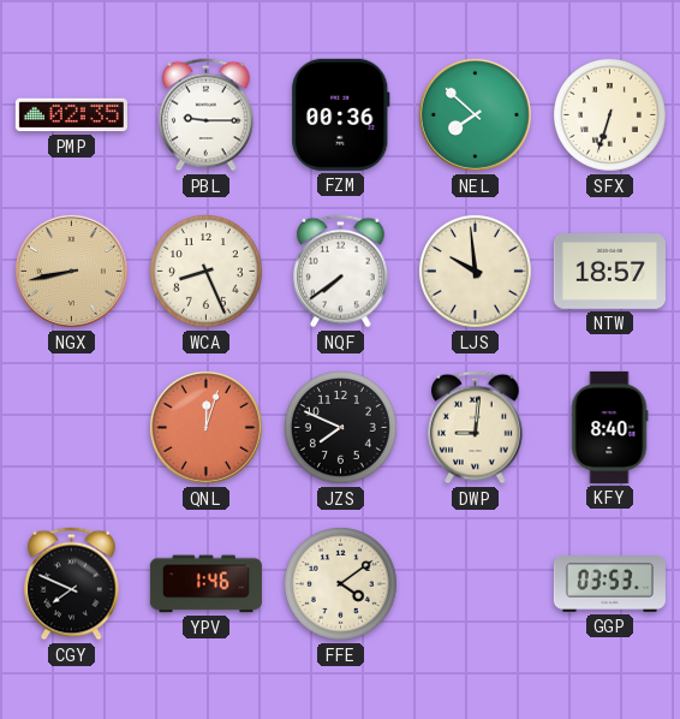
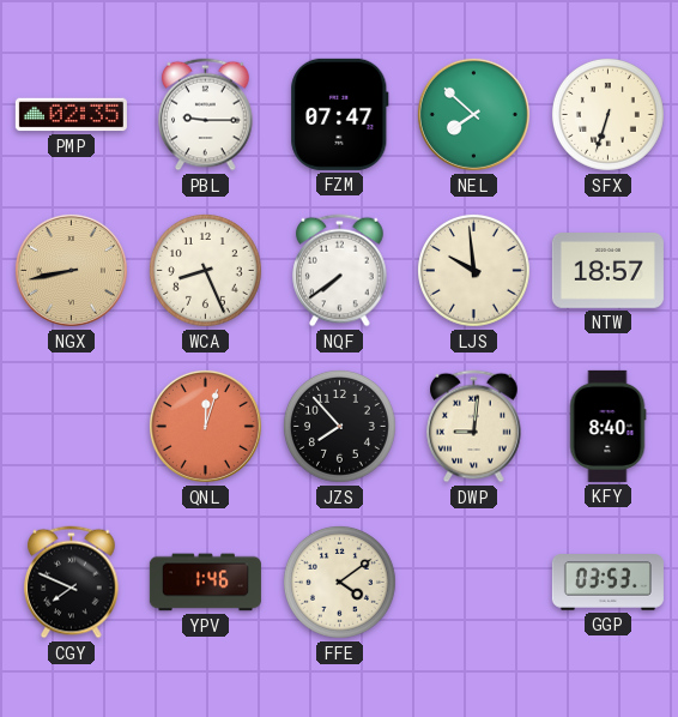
FZM: 00:36 -> 07:47
JZS: 7:49 -> 7:53
